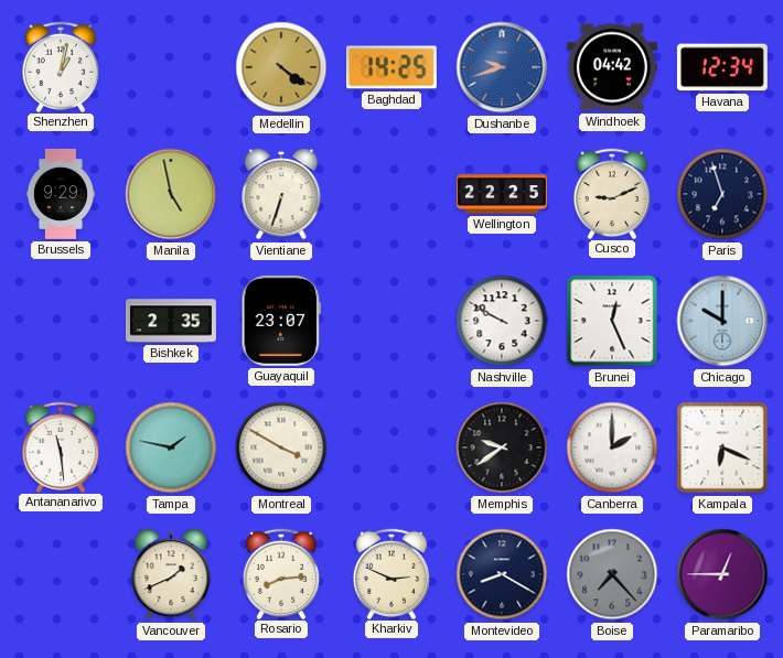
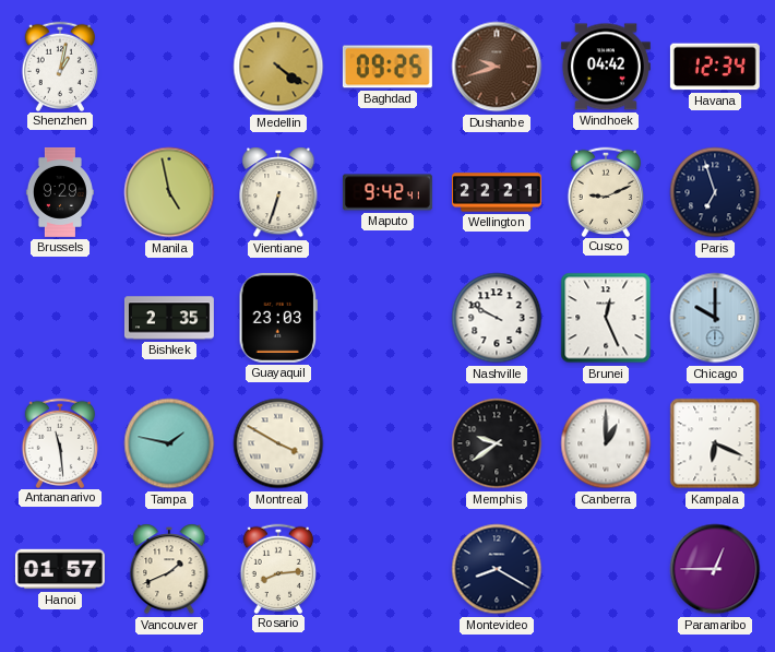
Baghdad: 14:25 -> 09:25
Dushanbe dial: blue -> brown
Maputo: none -> 9:42
Wellington: 22:25 -> 22:21
Guayaquil: 23:07 -> 23:03
Canberra: 2:00 -> 1:00
Hanoi: none -> 01:57
Kharkiv: 2:49 -> none
Boise: 7:23 -> none
